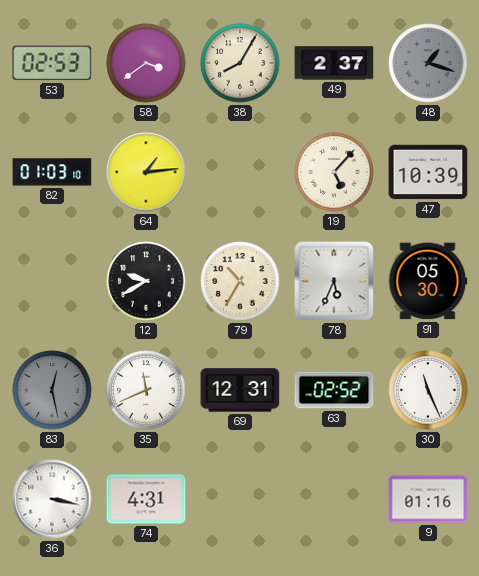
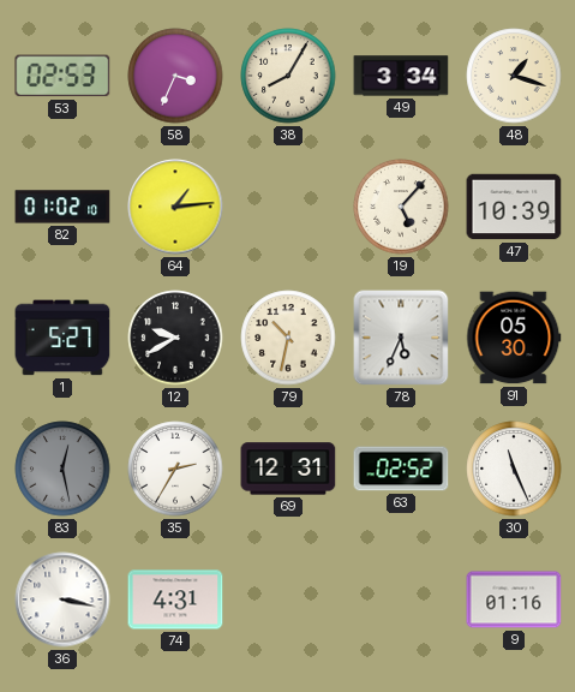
58: 3:39 -> 3:34
49: 2:37 -> 3:34
48 dial: grey -> cream
82: 01:03 -> 01:02
1: none -> 5:27
79: 10:35 -> 10:32
35: 11:41 -> 2:35
